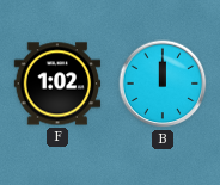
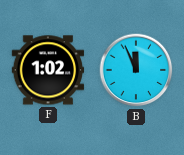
B: 12:00 -> 11:56
